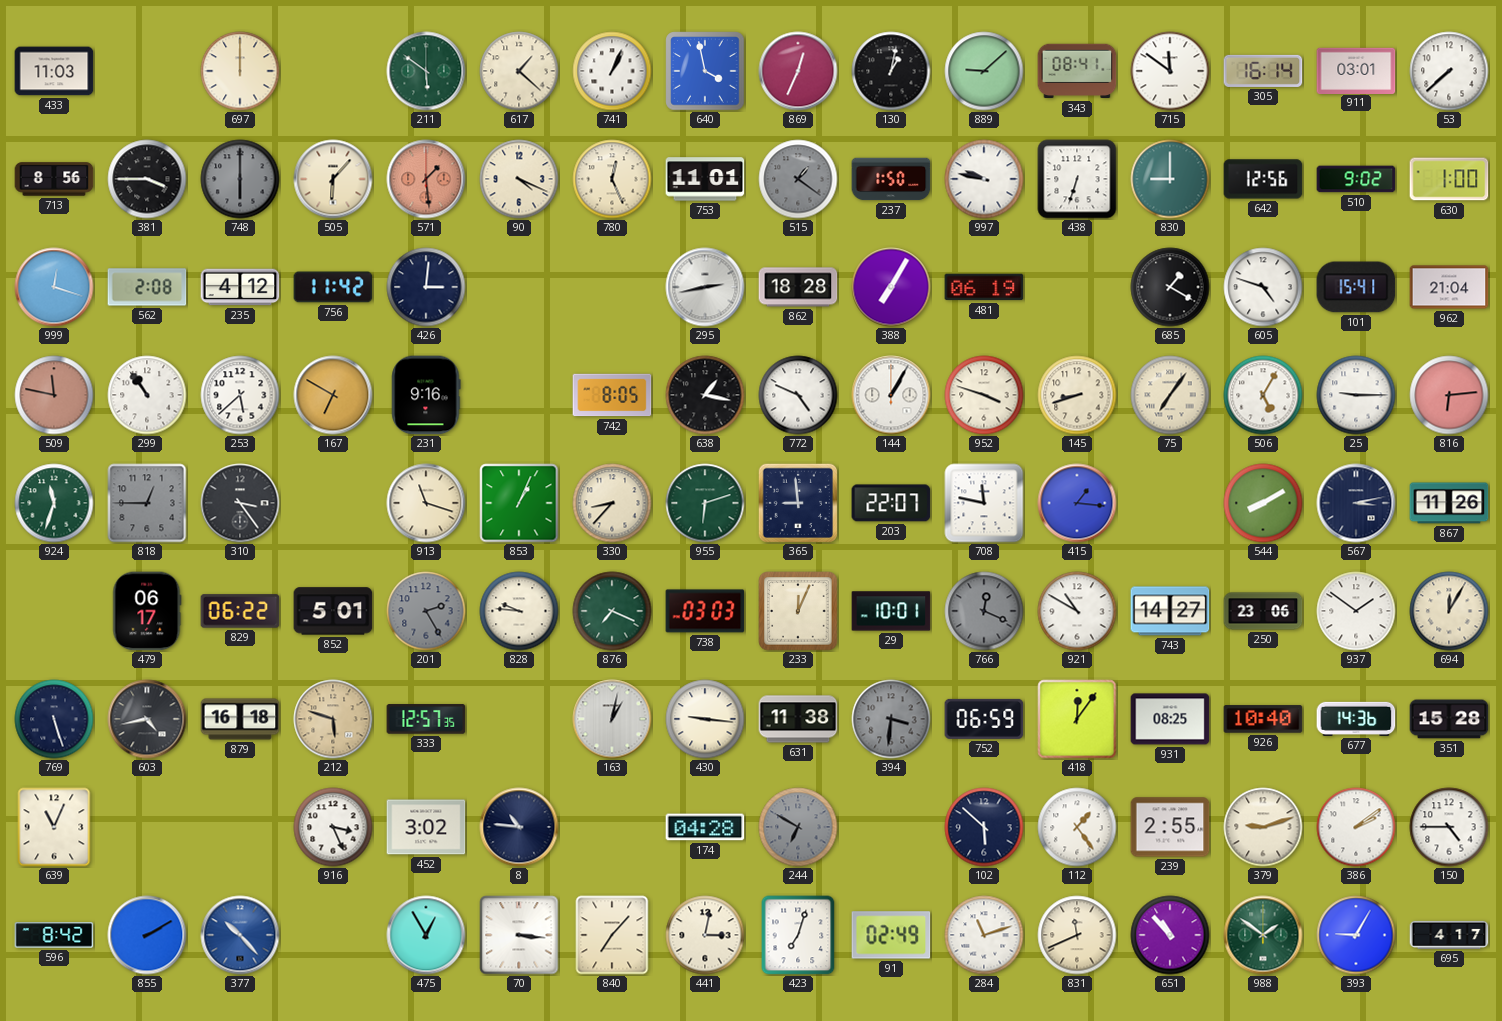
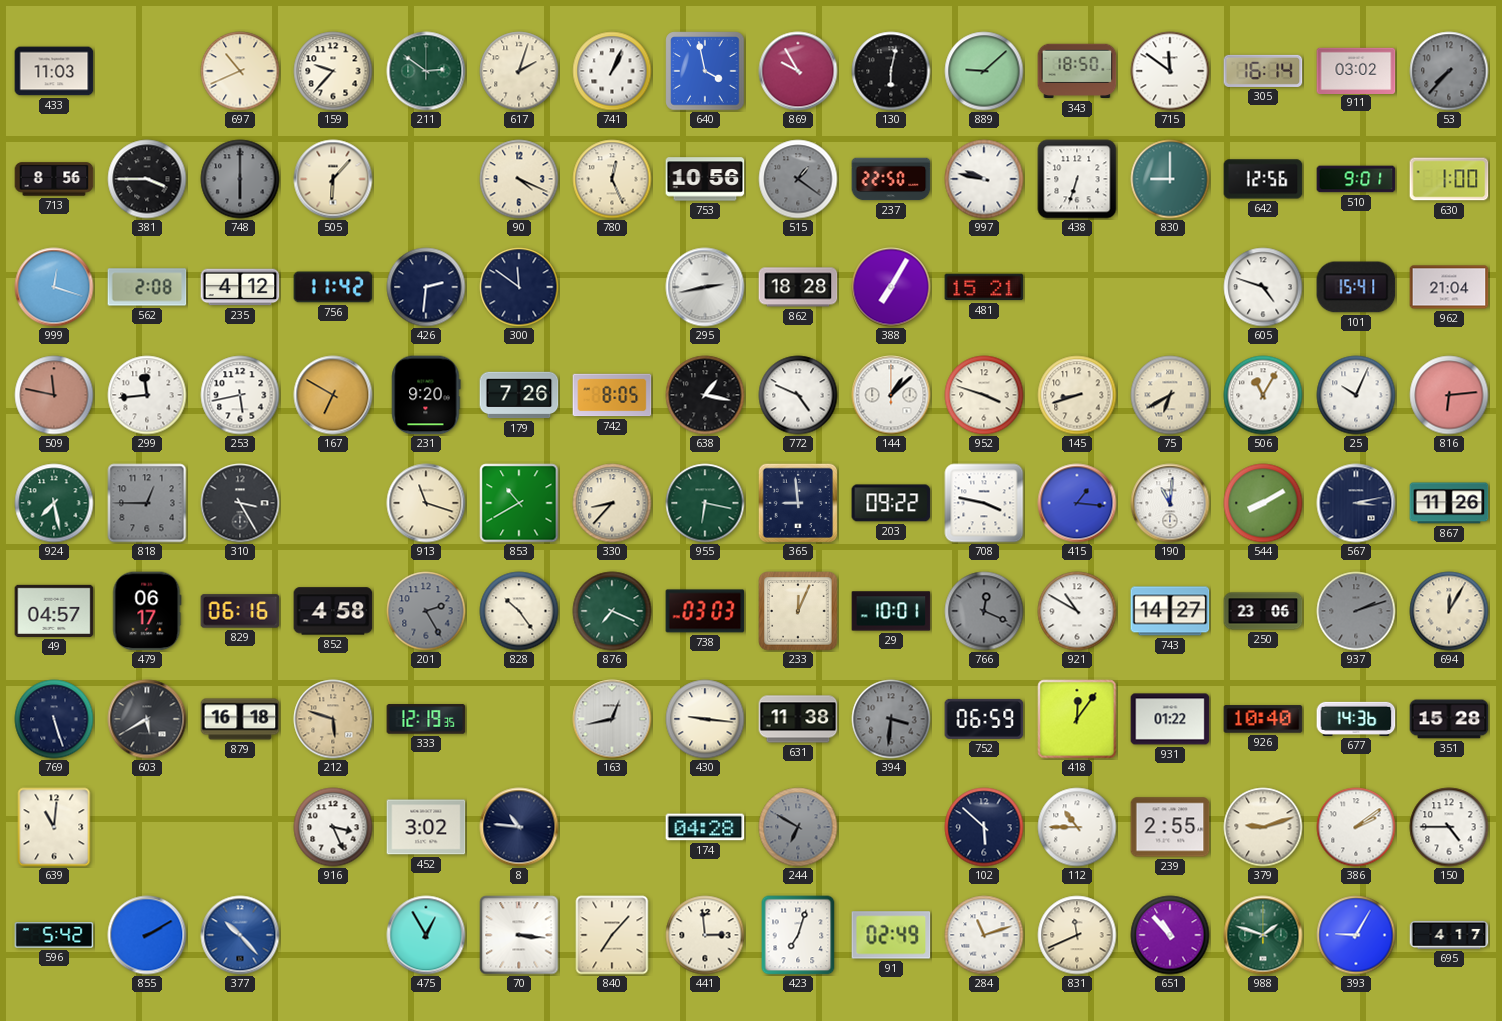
697: 12:00 -> 10:41
159: none -> 9:37
211: 5:51 -> 2:51
617: 1:22 -> 2:03
869: 12:34 -> 9:55
130: 1:02 -> 6:02
343: 08:41 -> 18:50
911: 03:01 -> 03:02
53: 7:38 -> 7:37
53 dial: white -> grey
571: 1:29 -> none
753: 11:01 -> 10:56
237: 1:50 -> 22:50
510: 9:02 -> 9:01
426: 3:01 -> 2:31
300: none -> 11:51
481: 06:19 -> 15:21
685: 1:20 -> none
299: 10:54 -> 11:44
253: 5:38 -> 5:43
231: 9:16 -> 9:20
179: none -> 7:26
144: 1:05 -> 1:08
75: 7:06 -> 6:40
506: 5:05 -> 11:05
25: 9:15 -> 10:04
924: 11:33 -> 7:28
310: 3:24 -> 3:25
853: 1:04 -> 10:40
955: 6:12 -> 6:17
203: 22:07 -> 09:22
708: 11:47 -> 3:47
190: none -> 11:01
49: none -> 04:57
829: 06:22 -> 06:16
852: 5:01 -> 4:58
828: 9:46 -> 10:24
937: 1:51 -> 2:12
937 dial: white -> grey
603: 4:43 -> 5:40
333: 12:57 -> 12:19
163: 1:02 -> 12:43
931: 08:25 -> 01:22
639: 11:04 -> 11:01
112: 1:24 -> 10:45
596: 8:42 -> 5:42
441: 3:02 -> 2:59
988: 1:51 -> 1:48
